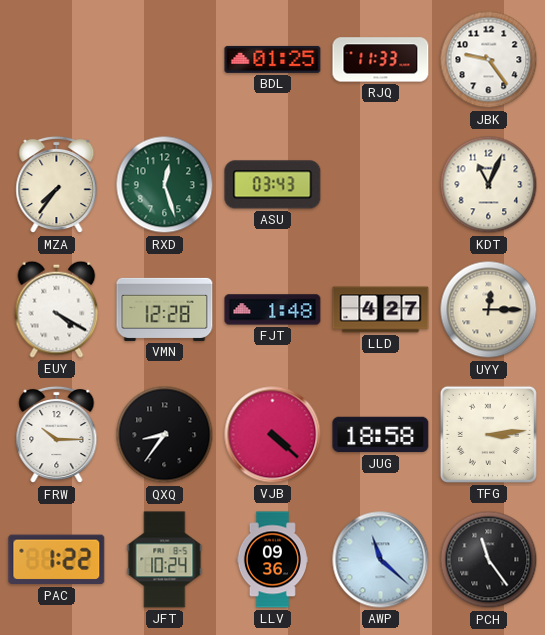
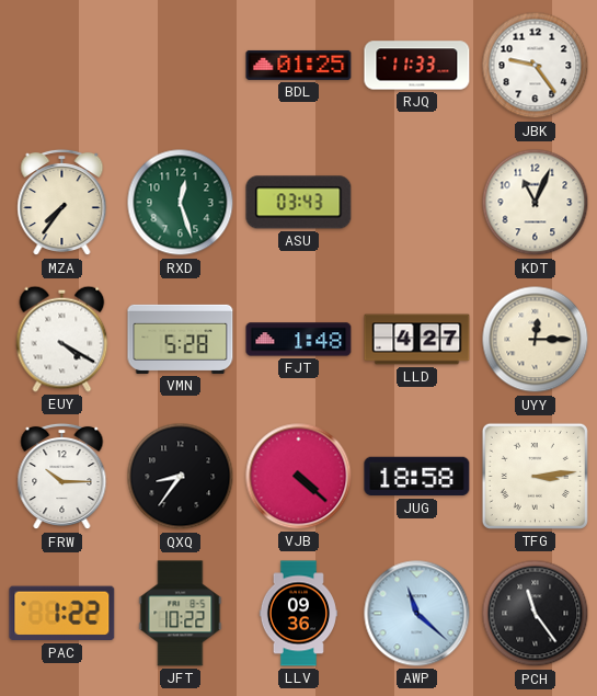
VMN: 12:28 -> 5:28
JFT: 10:24 -> 10:22
